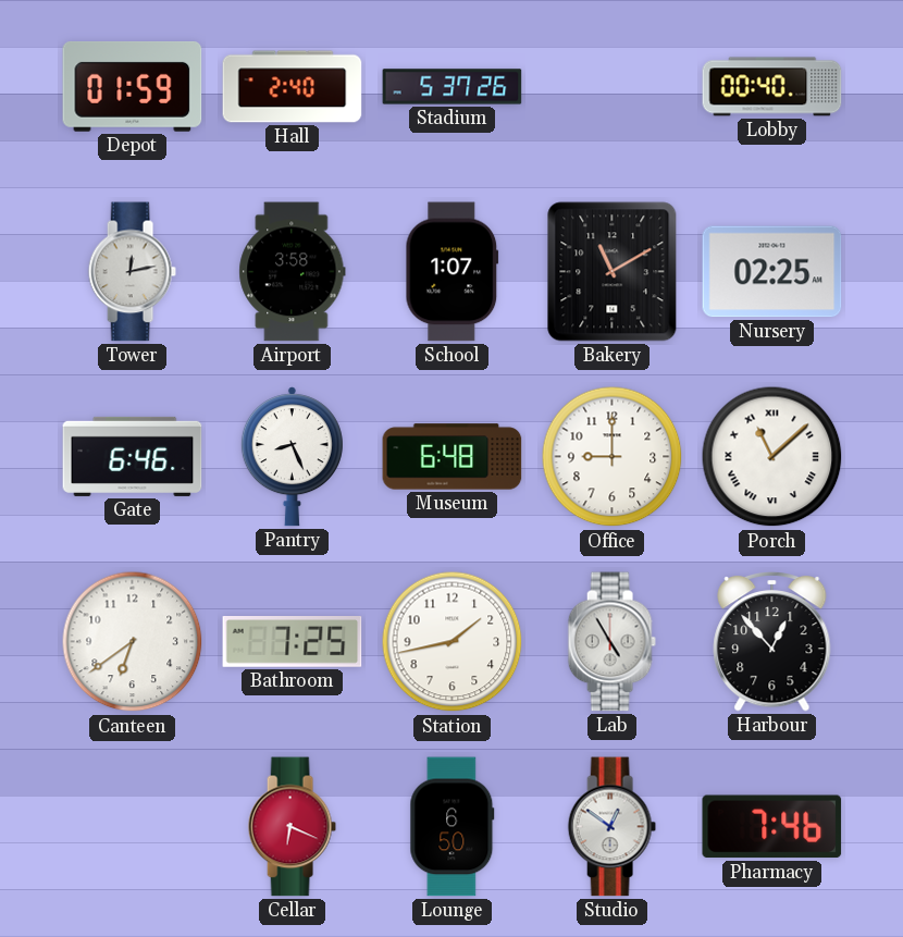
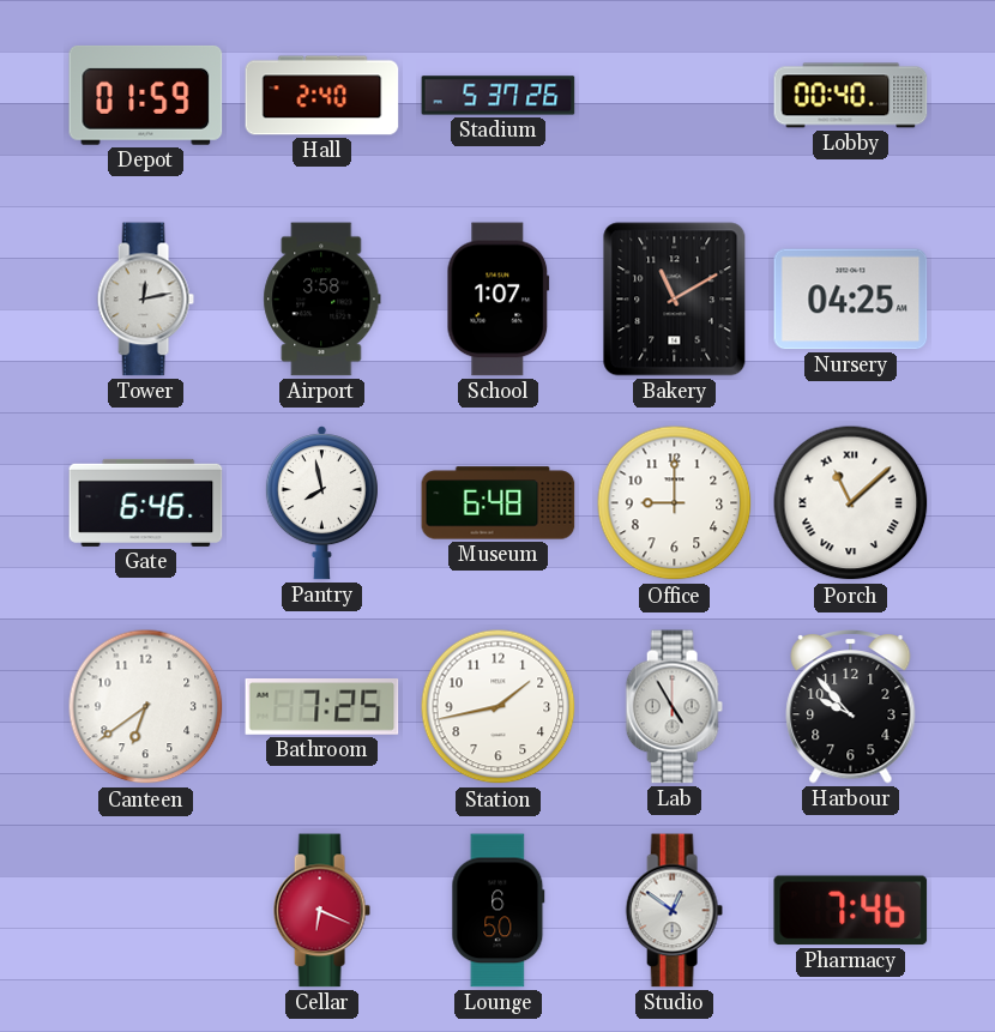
Nursery: 02:25 -> 04:25
Pantry: 8:26 -> 7:58
Harbour: 12:53 -> 9:53
